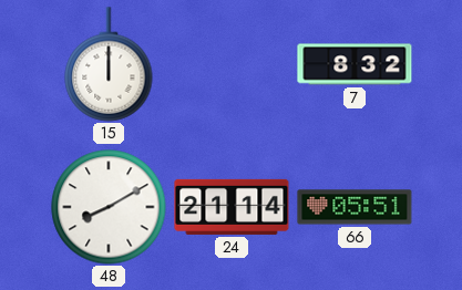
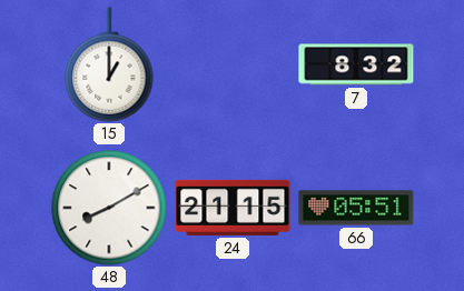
15: 12:00 -> 1:00
24: 21:14 -> 21:15
